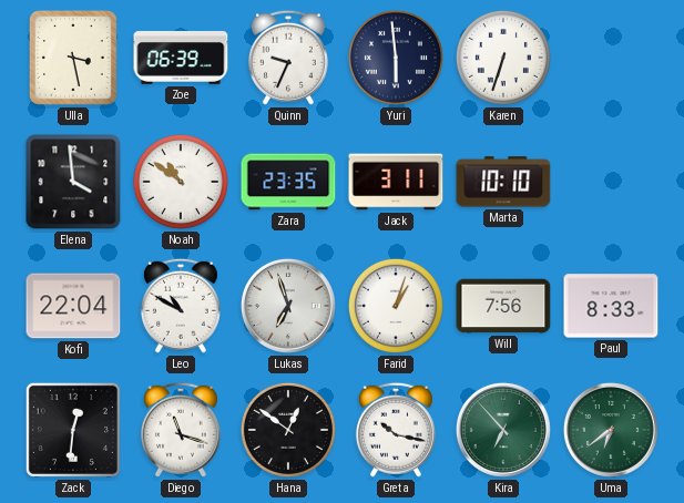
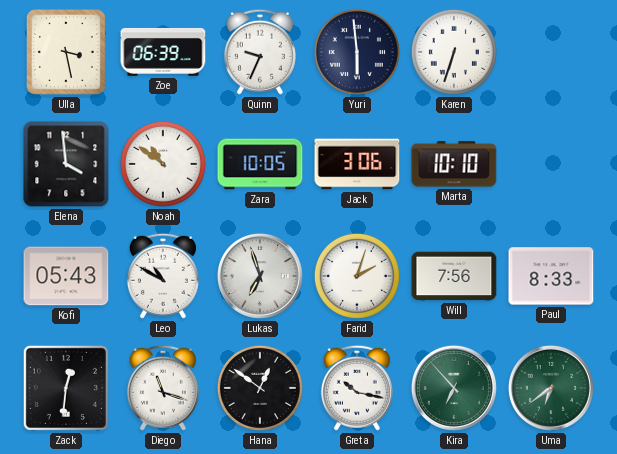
Zara: 23:35 -> 10:05
Jack: 3:11 -> 3:06
Kofi: 22:04 -> 05:43
Farid: 1:03 -> 2:03
